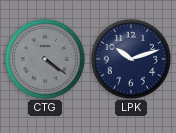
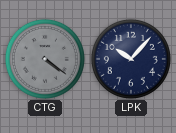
LPK: 10:12 -> 10:07
